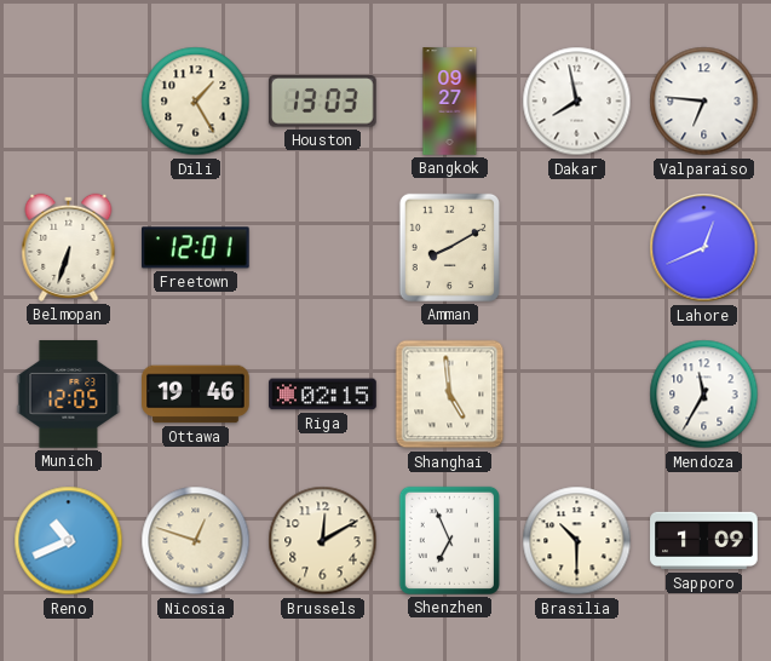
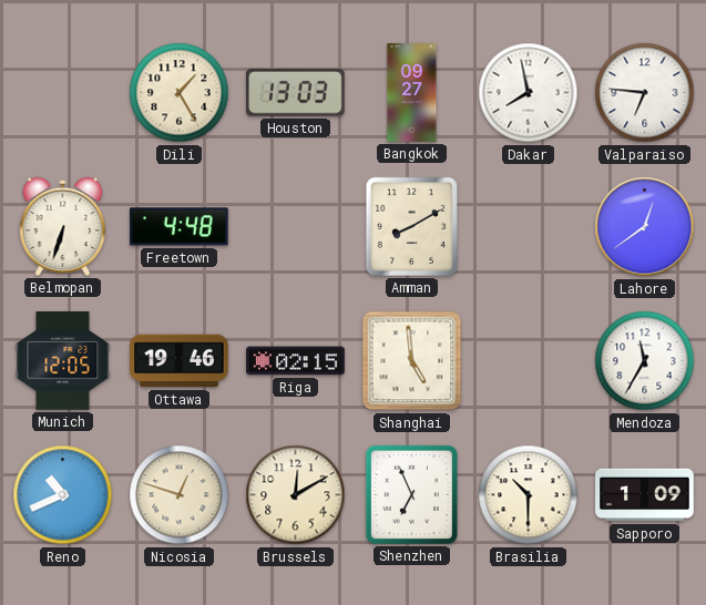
Freetown: 12:01 -> 4:48
Lahore: 12:41 -> 12:39
